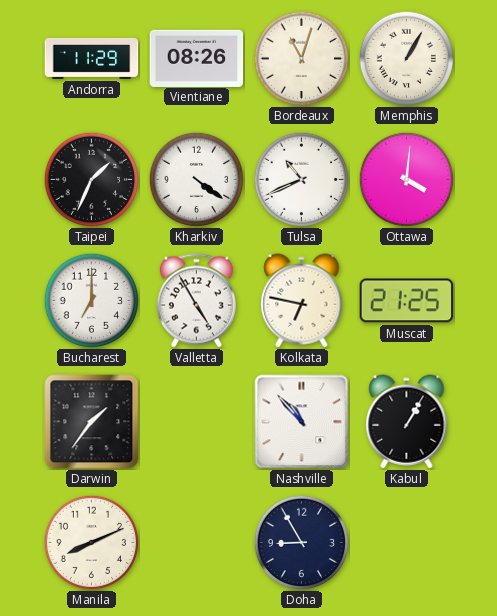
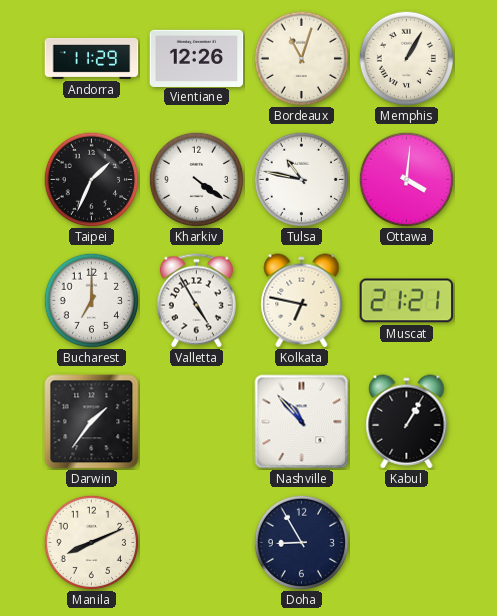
Vientiane: 08:26 -> 12:26
Tulsa: 10:41 -> 10:47
Muscat: 21:25 -> 21:21
